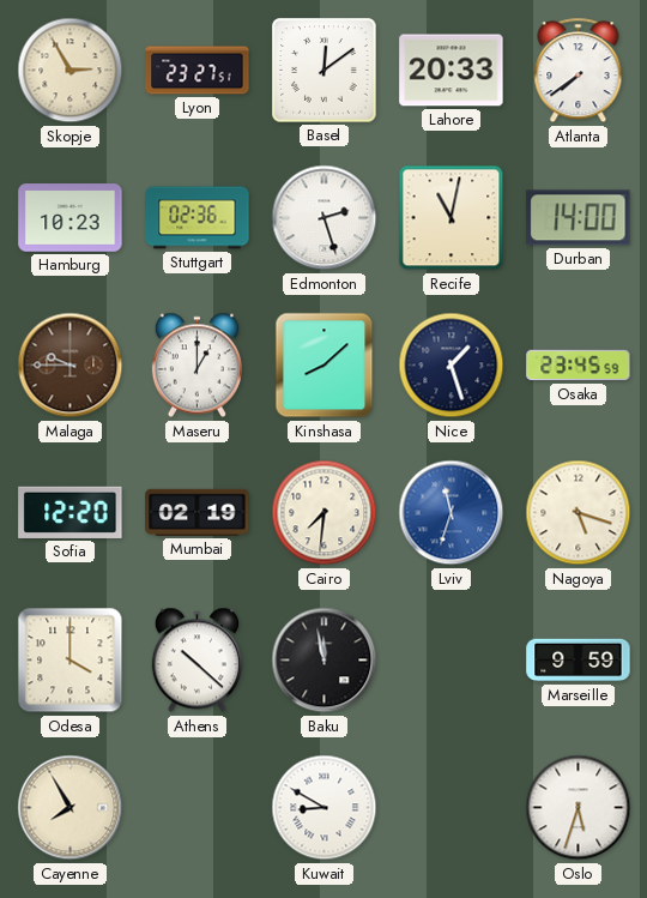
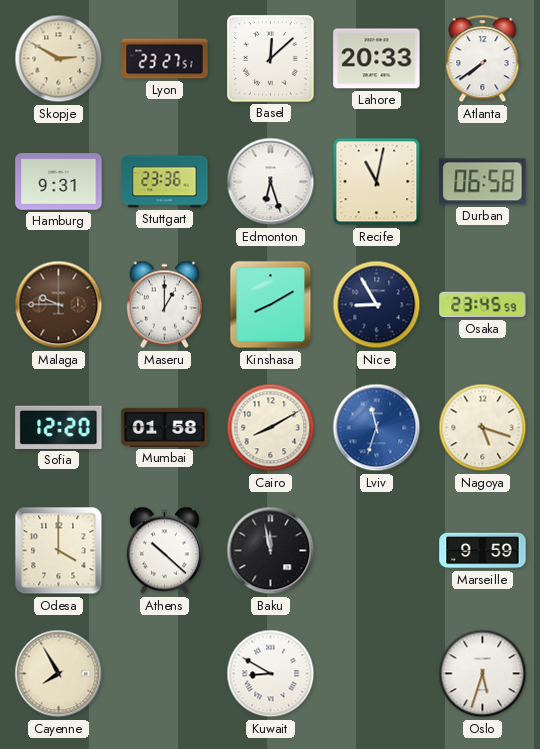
Skopje: 2:55 -> 2:50
Basel: 12:09 -> 12:08
Hamburg: 10:23 -> 9:31
Stuttgart: 02:36 -> 23:36
Edmonton: 2:27 -> 6:27
Durban: 14:00 -> 06:58
Kinshasa: 8:08 -> 8:10
Nice: 1:27 -> 8:55
Mumbai: 02:19 -> 01:58
Cairo: 7:31 -> 8:10
